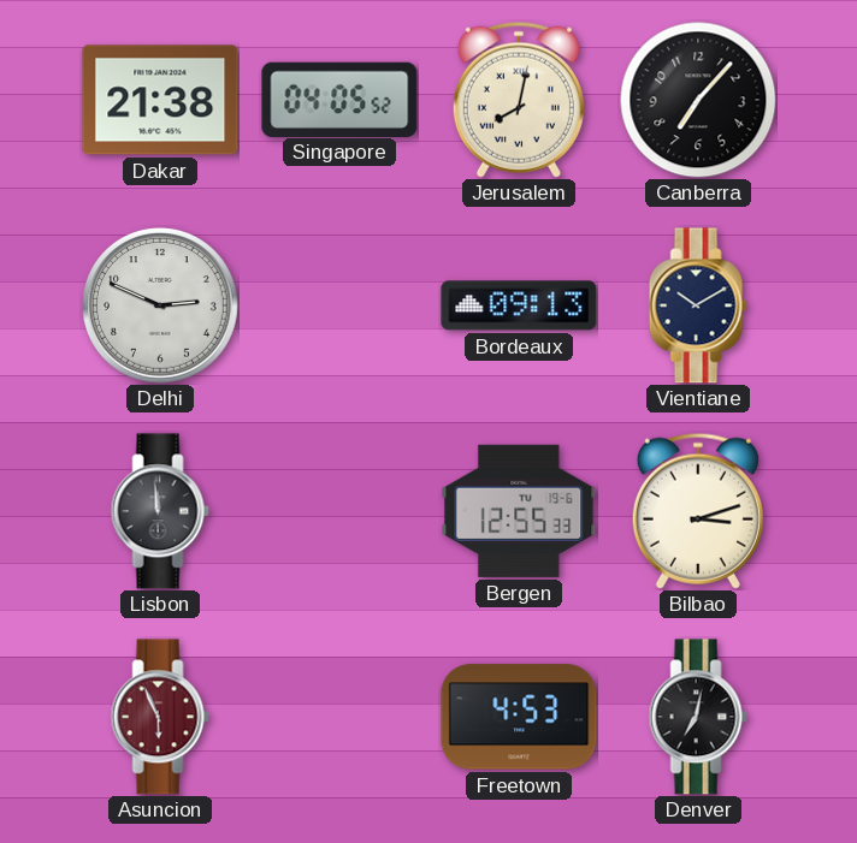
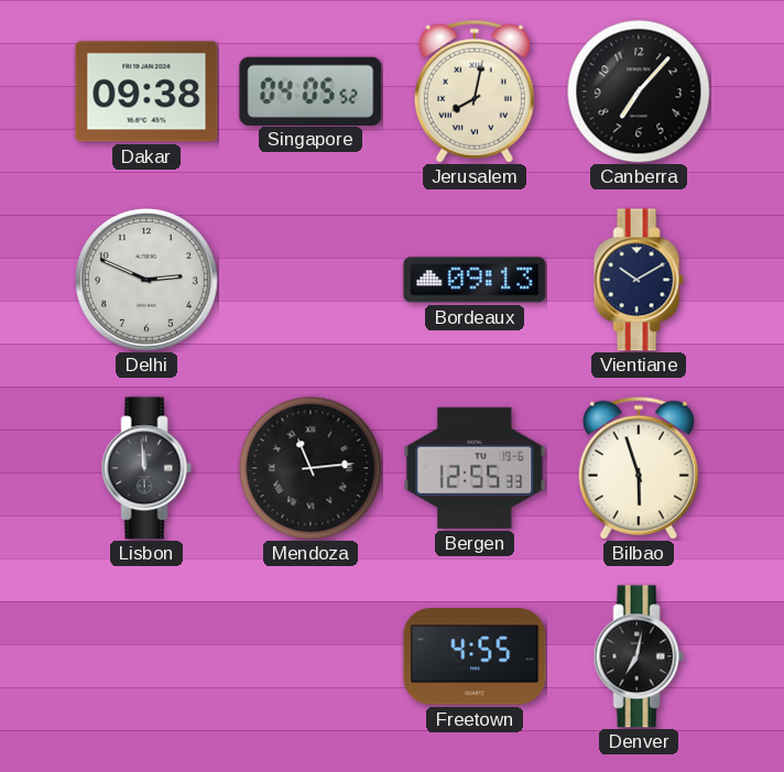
Dakar: 21:38 -> 09:38
Mendoza: none -> 11:14
Bilbao: 3:12 -> 5:57
Asuncion: 5:56 -> none
Freetown: 4:53 -> 4:55
